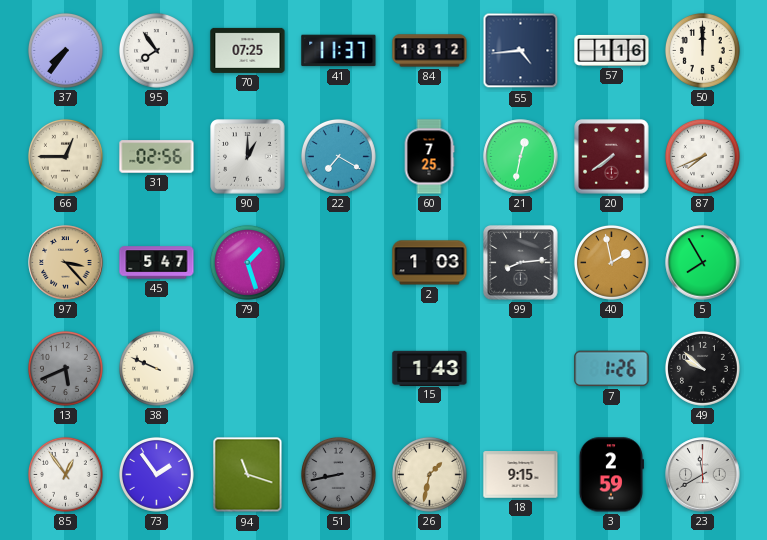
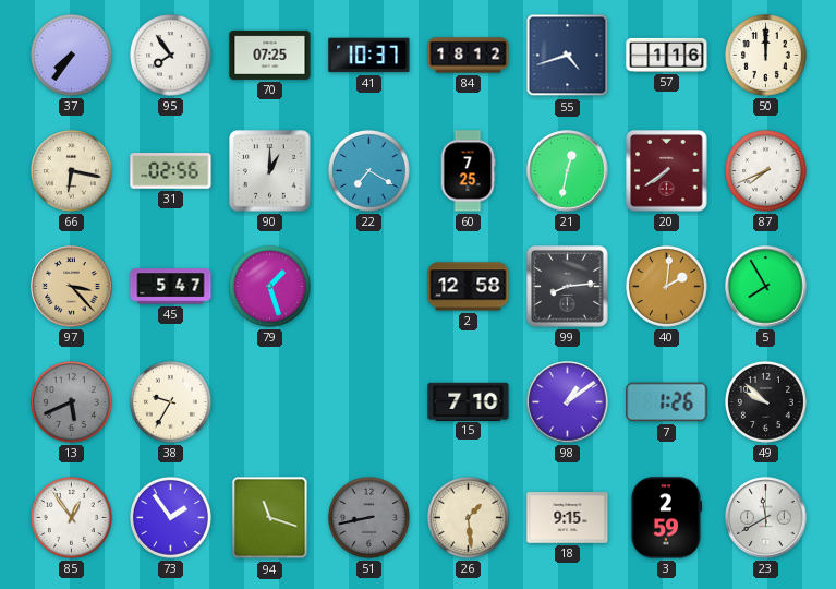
41: 11:37 -> 10:37
55: 4:44 -> 4:42
66: 12:45 -> 6:17
2: 1:03 -> 12:58
40: 1:58 -> 2:01
38: 9:49 -> 9:35
15: 1:43 -> 7:10
98: none -> 1:09
26: 1:32 -> 1:29
